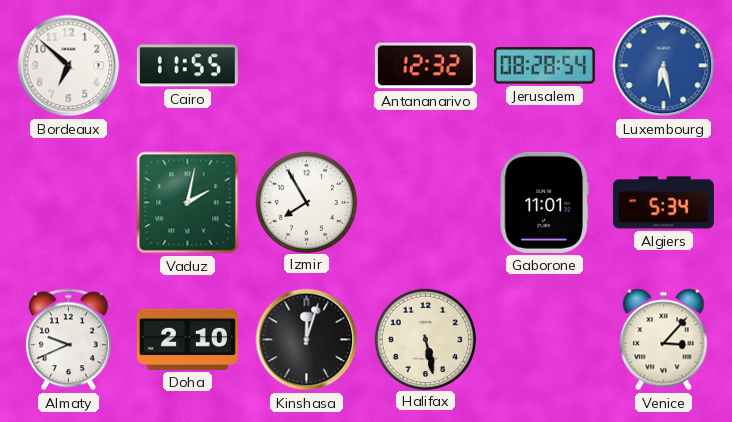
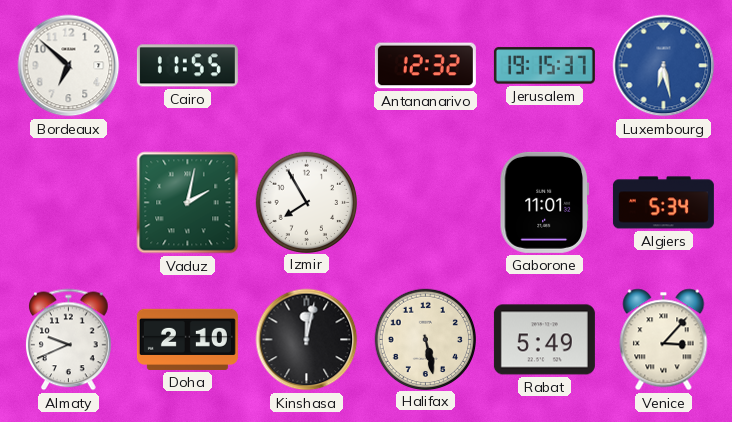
Jerusalem: 08:28 -> 19:15
Kinshasa: 12:03 -> 12:02
Rabat: none -> 5:49
